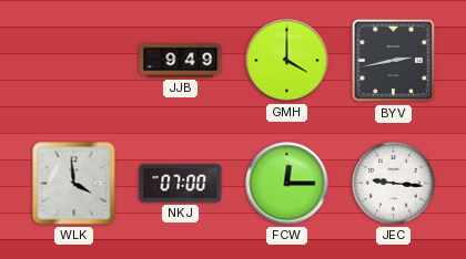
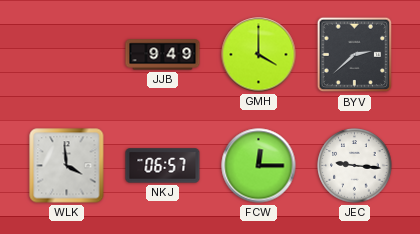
BYV: 2:43 -> 2:38
NKJ: 07:00 -> 06:57
